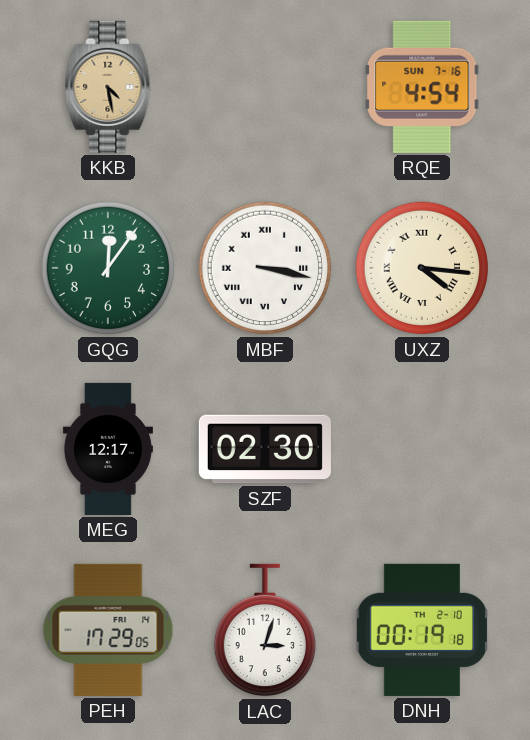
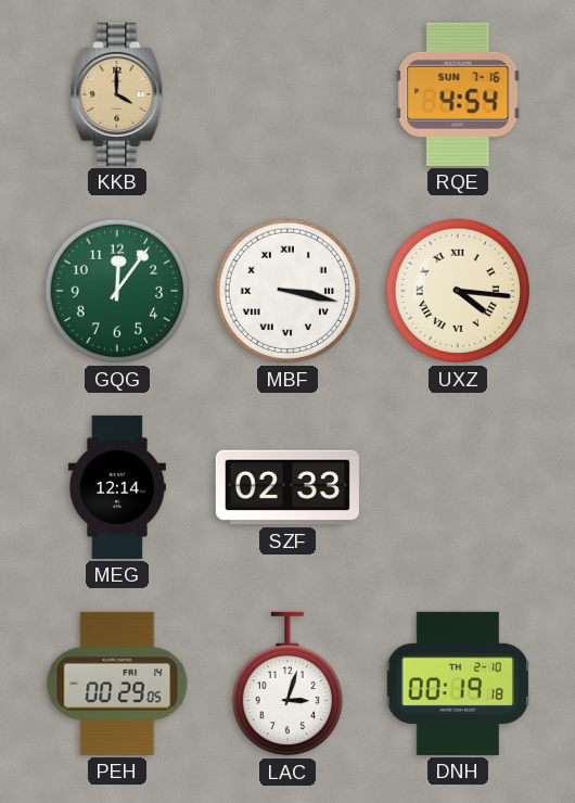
KKB: 4:28 -> 4:00
MEG: 12:17 -> 12:14
SZF: 02:30 -> 02:33
PEH: 17:29 -> 00:29
